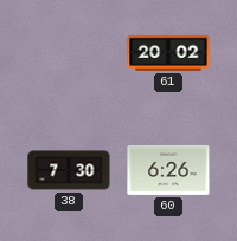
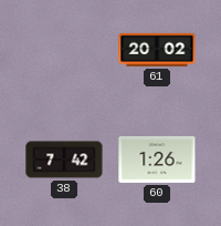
38: 7:30 -> 7:42
60: 6:26 -> 1:26
